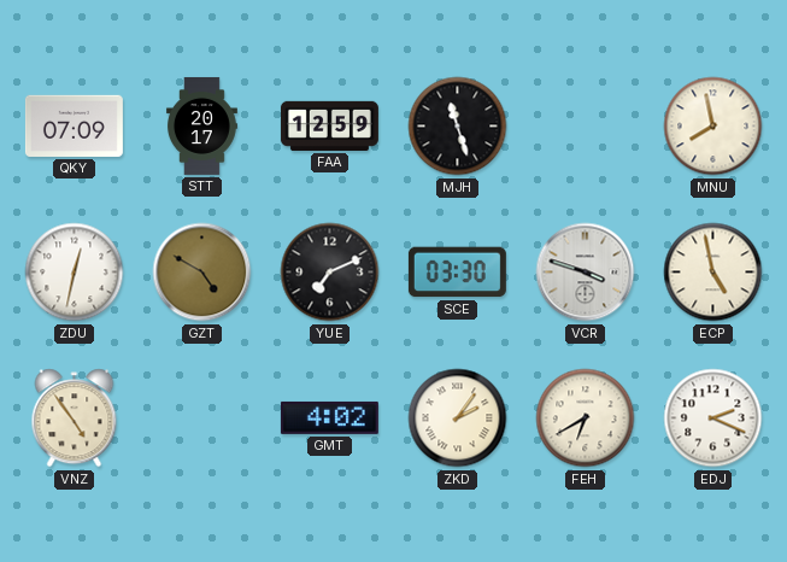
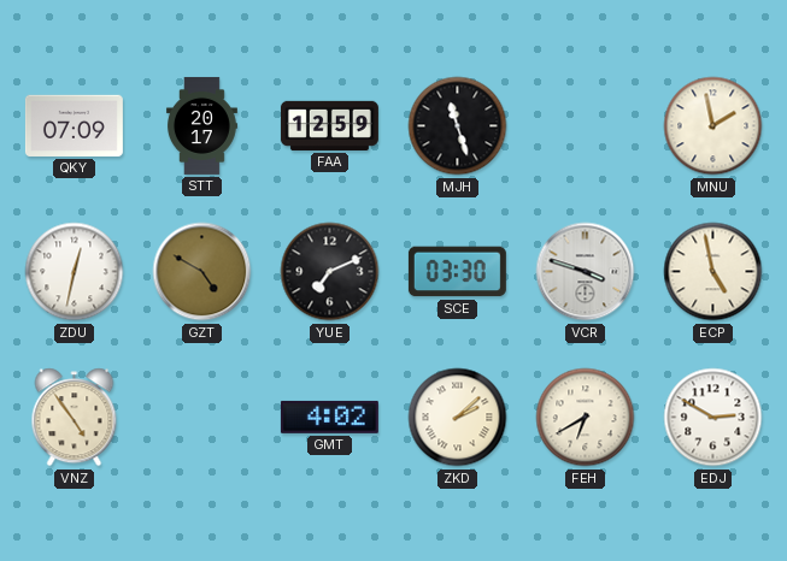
MNU: 7:58 -> 1:58
ZKD: 2:06 -> 2:08
EDJ: 2:19 -> 2:50
